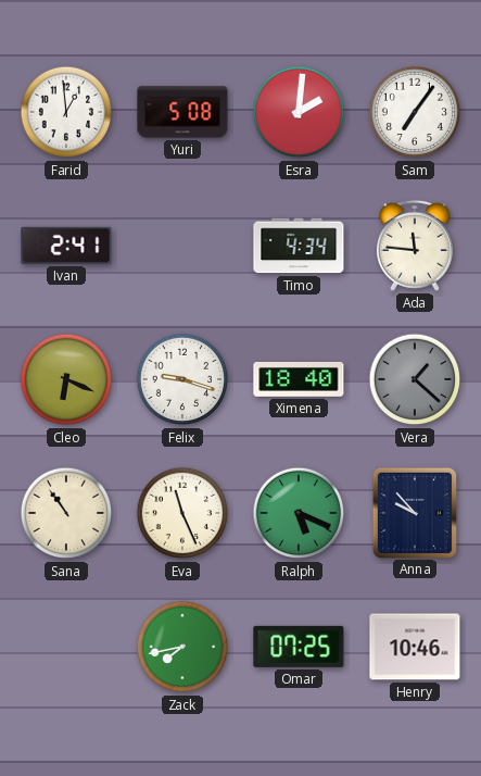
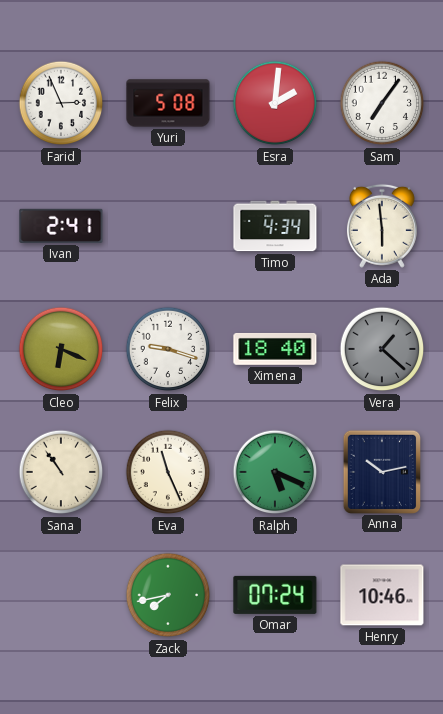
Farid: 12:59 -> 2:56
Ada: 11:46 -> 5:59
Anna: 9:53 -> 10:13
Omar: 07:25 -> 07:24
